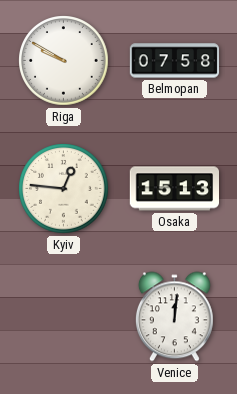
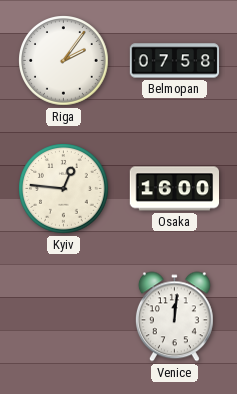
Riga: 9:50 -> 2:06
Osaka: 15:13 -> 16:00
